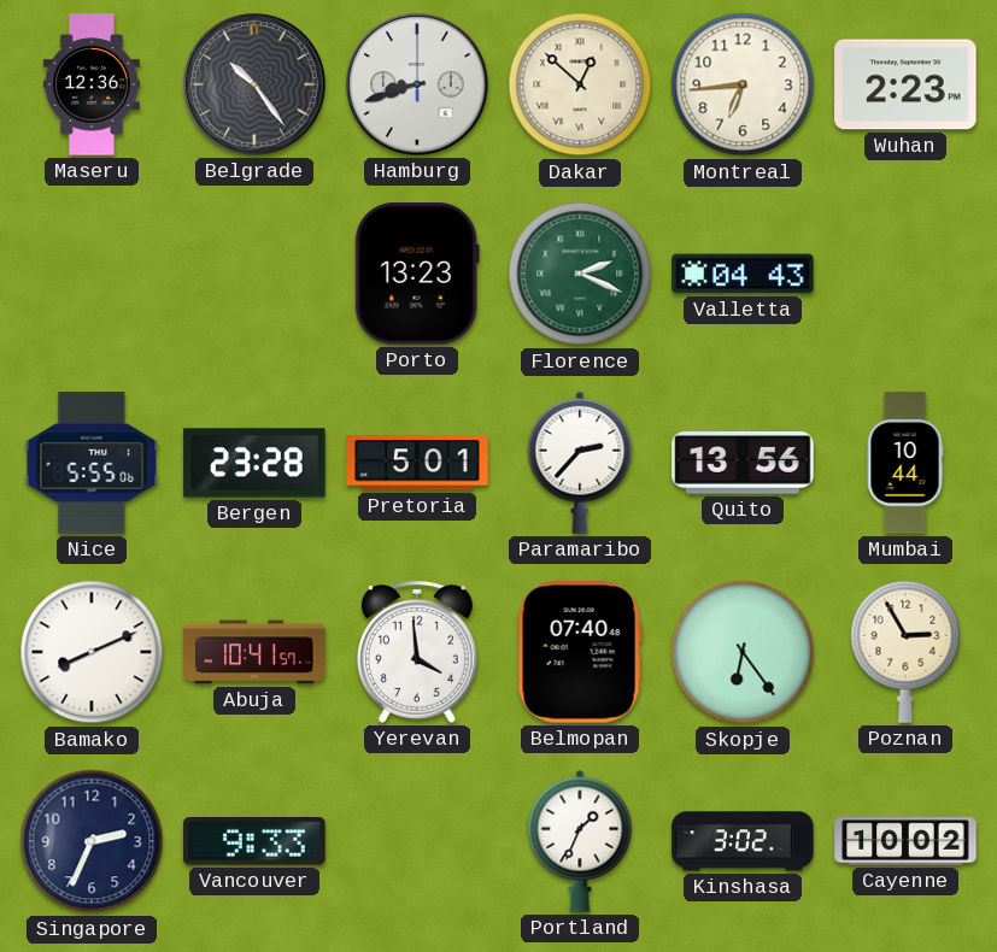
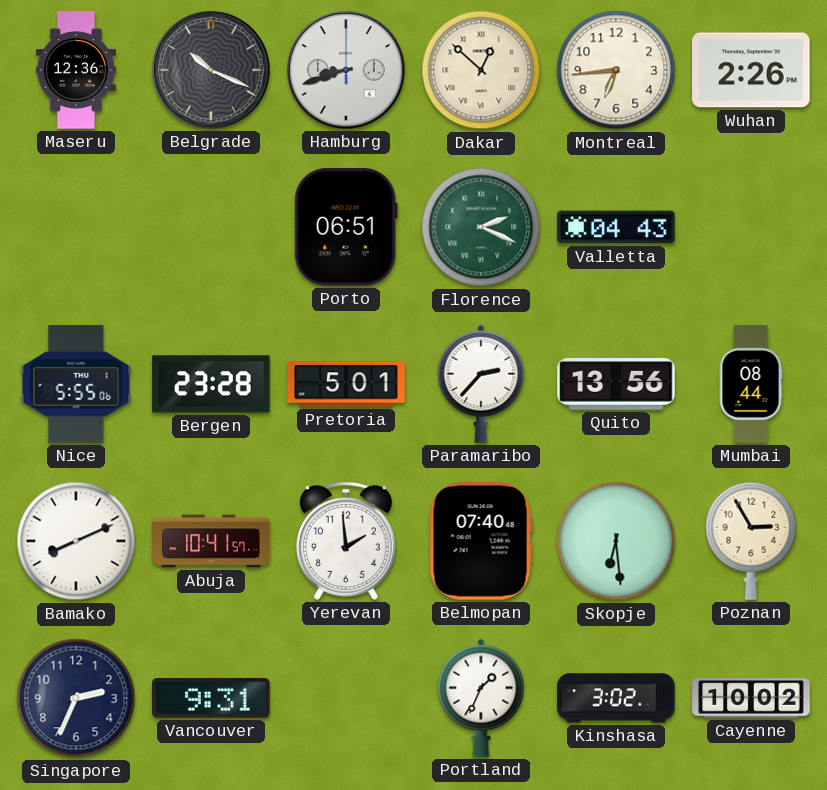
Belgrade: 10:24 -> 10:19
Wuhan: 2:23 -> 2:26
Porto: 13:23 -> 06:51
Mumbai: 10:44 -> 08:44
Yerevan: 3:59 -> 1:59
Skopje: 6:24 -> 6:29
Vancouver: 9:33 -> 9:31
